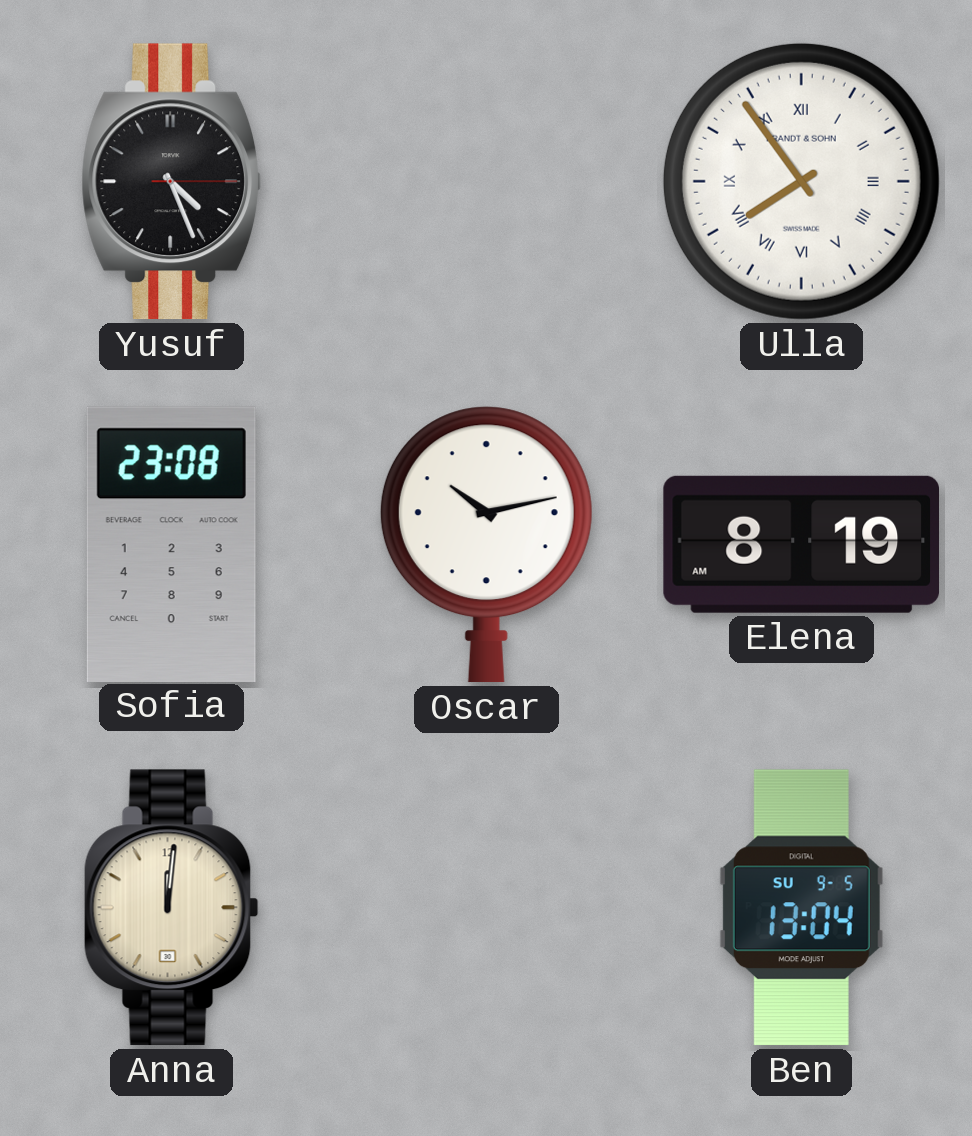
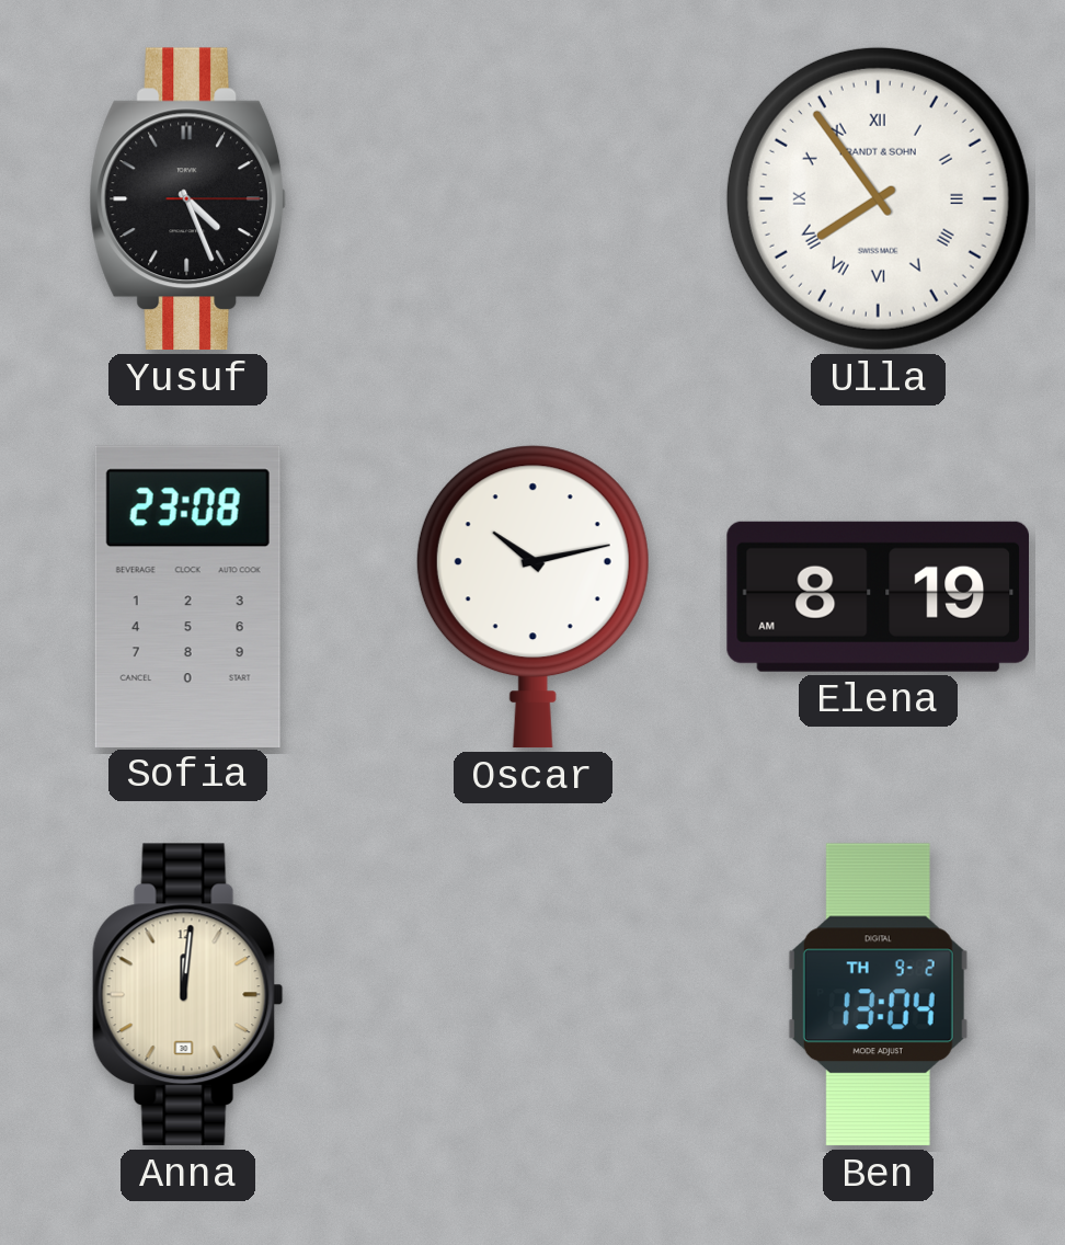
Ben date: SU 9-5 -> TH 9-2
